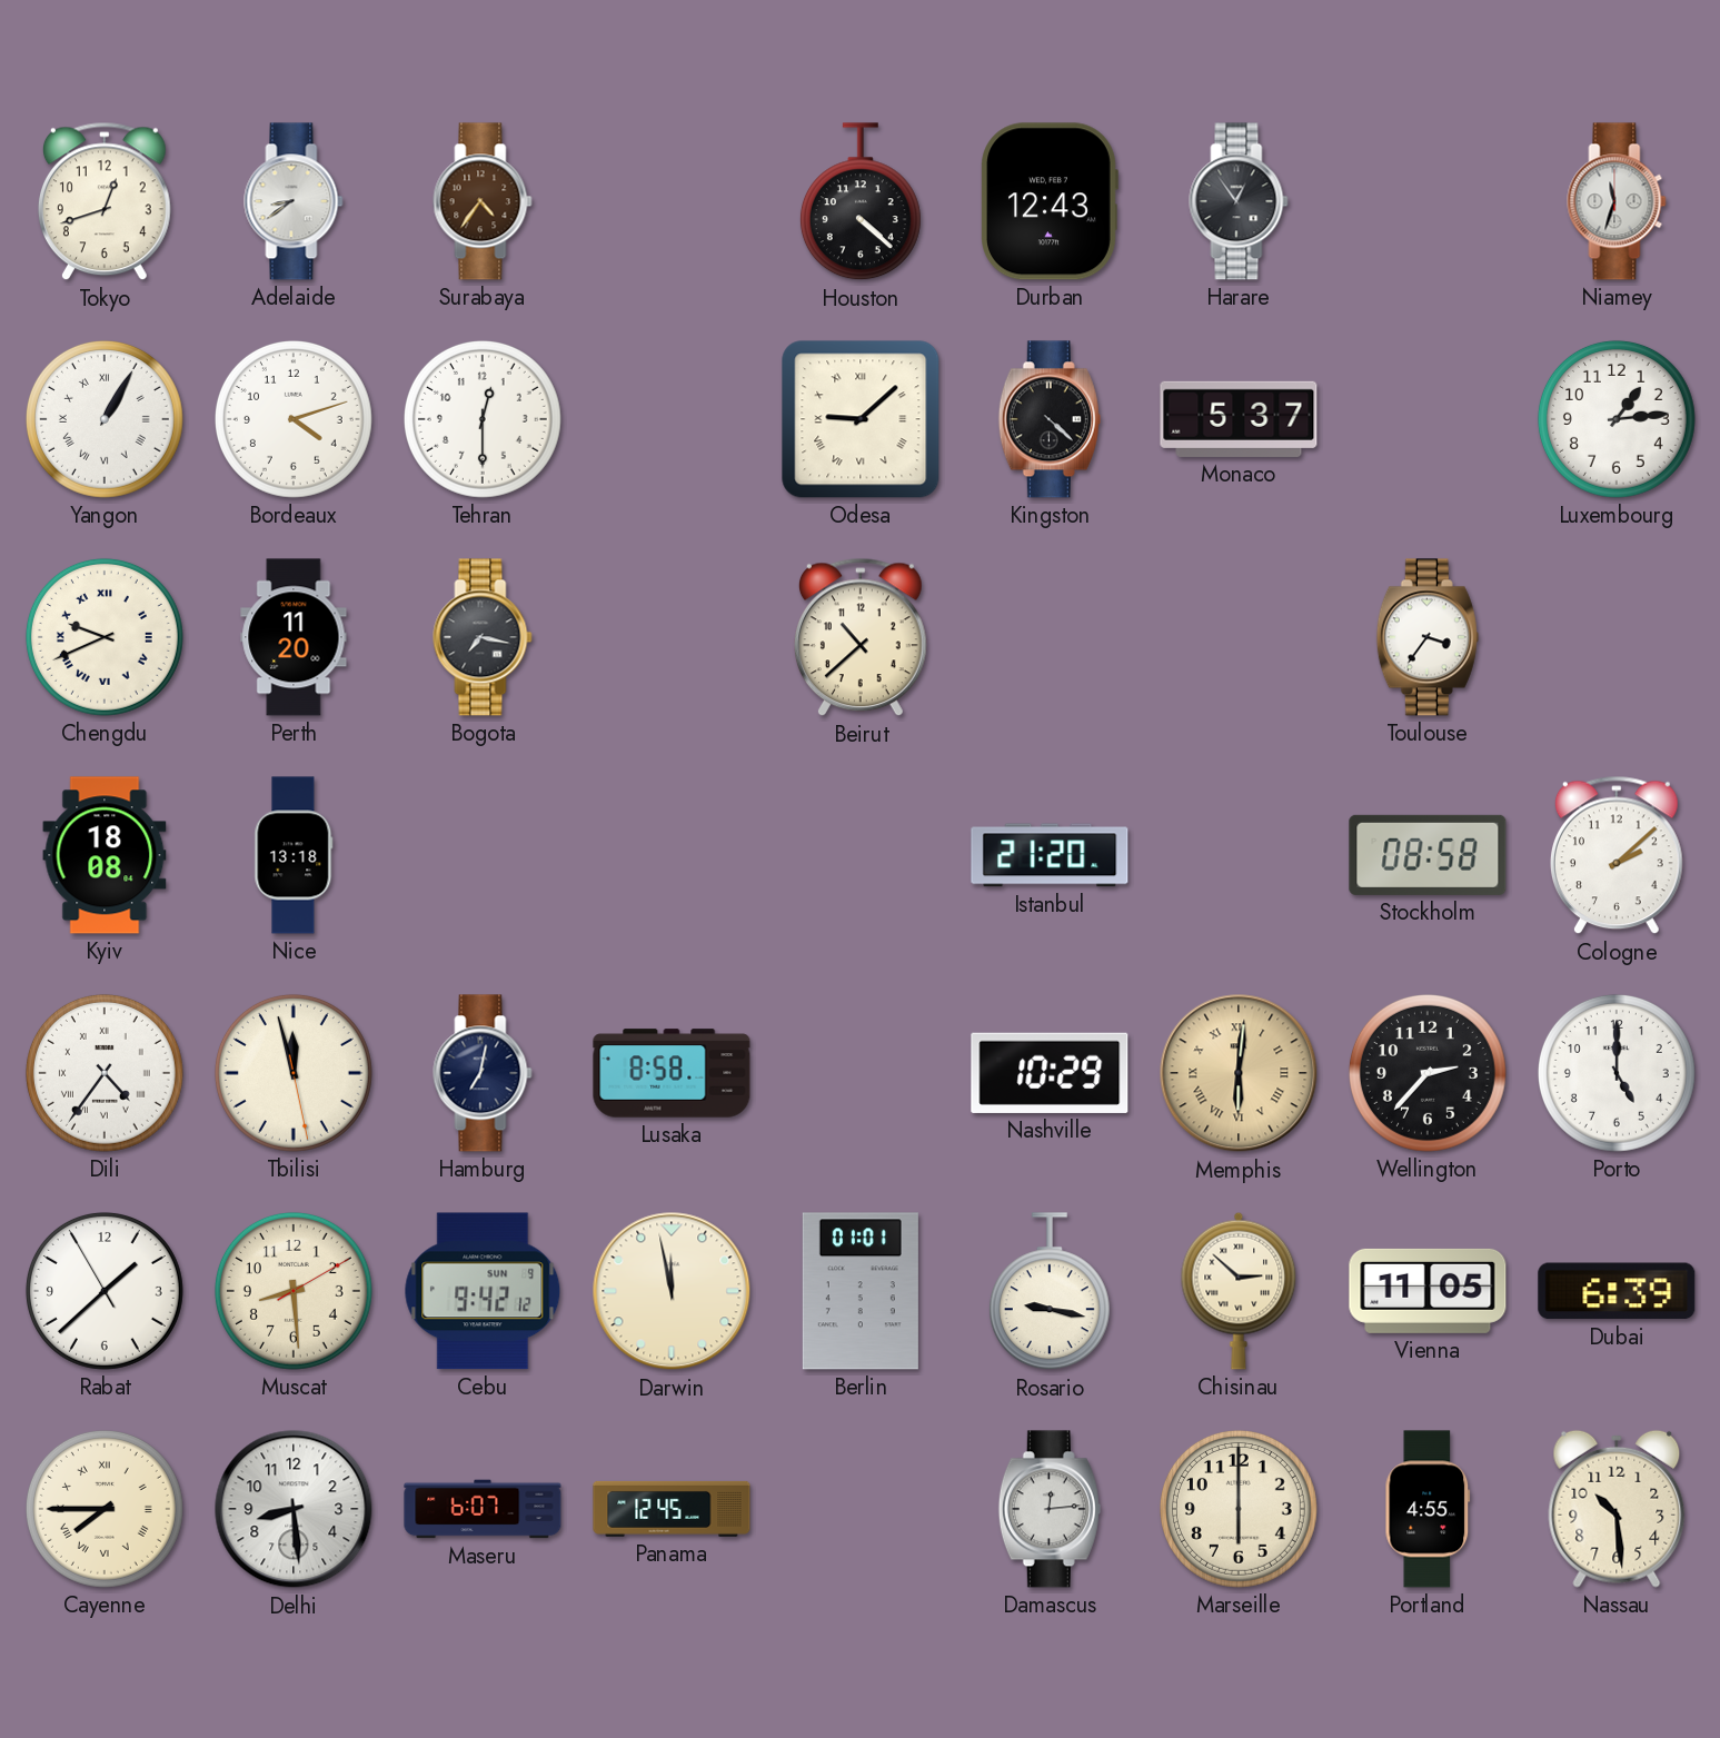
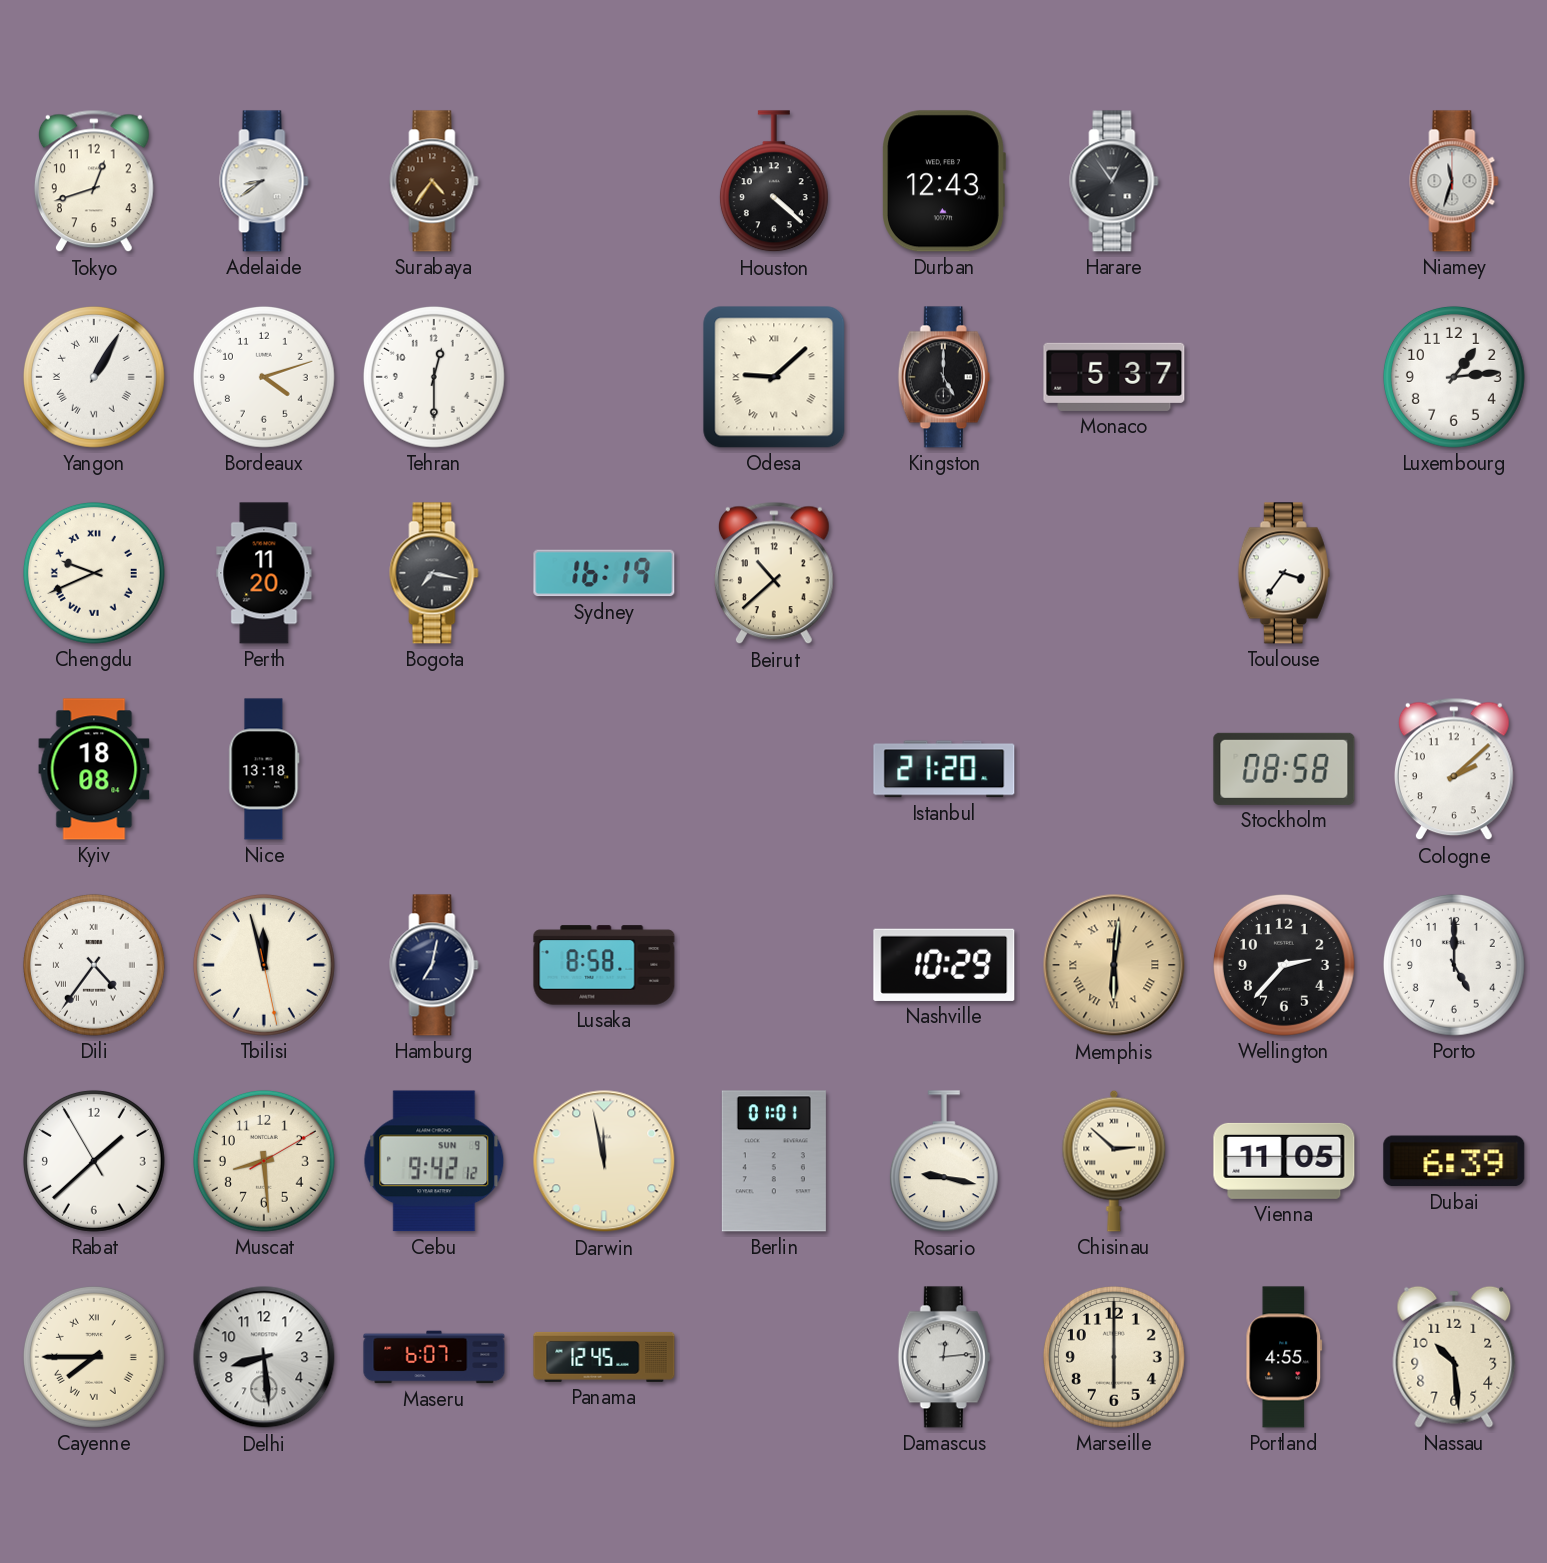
Kingston: 4:22 -> 5:00
Sydney: none -> 16:19
